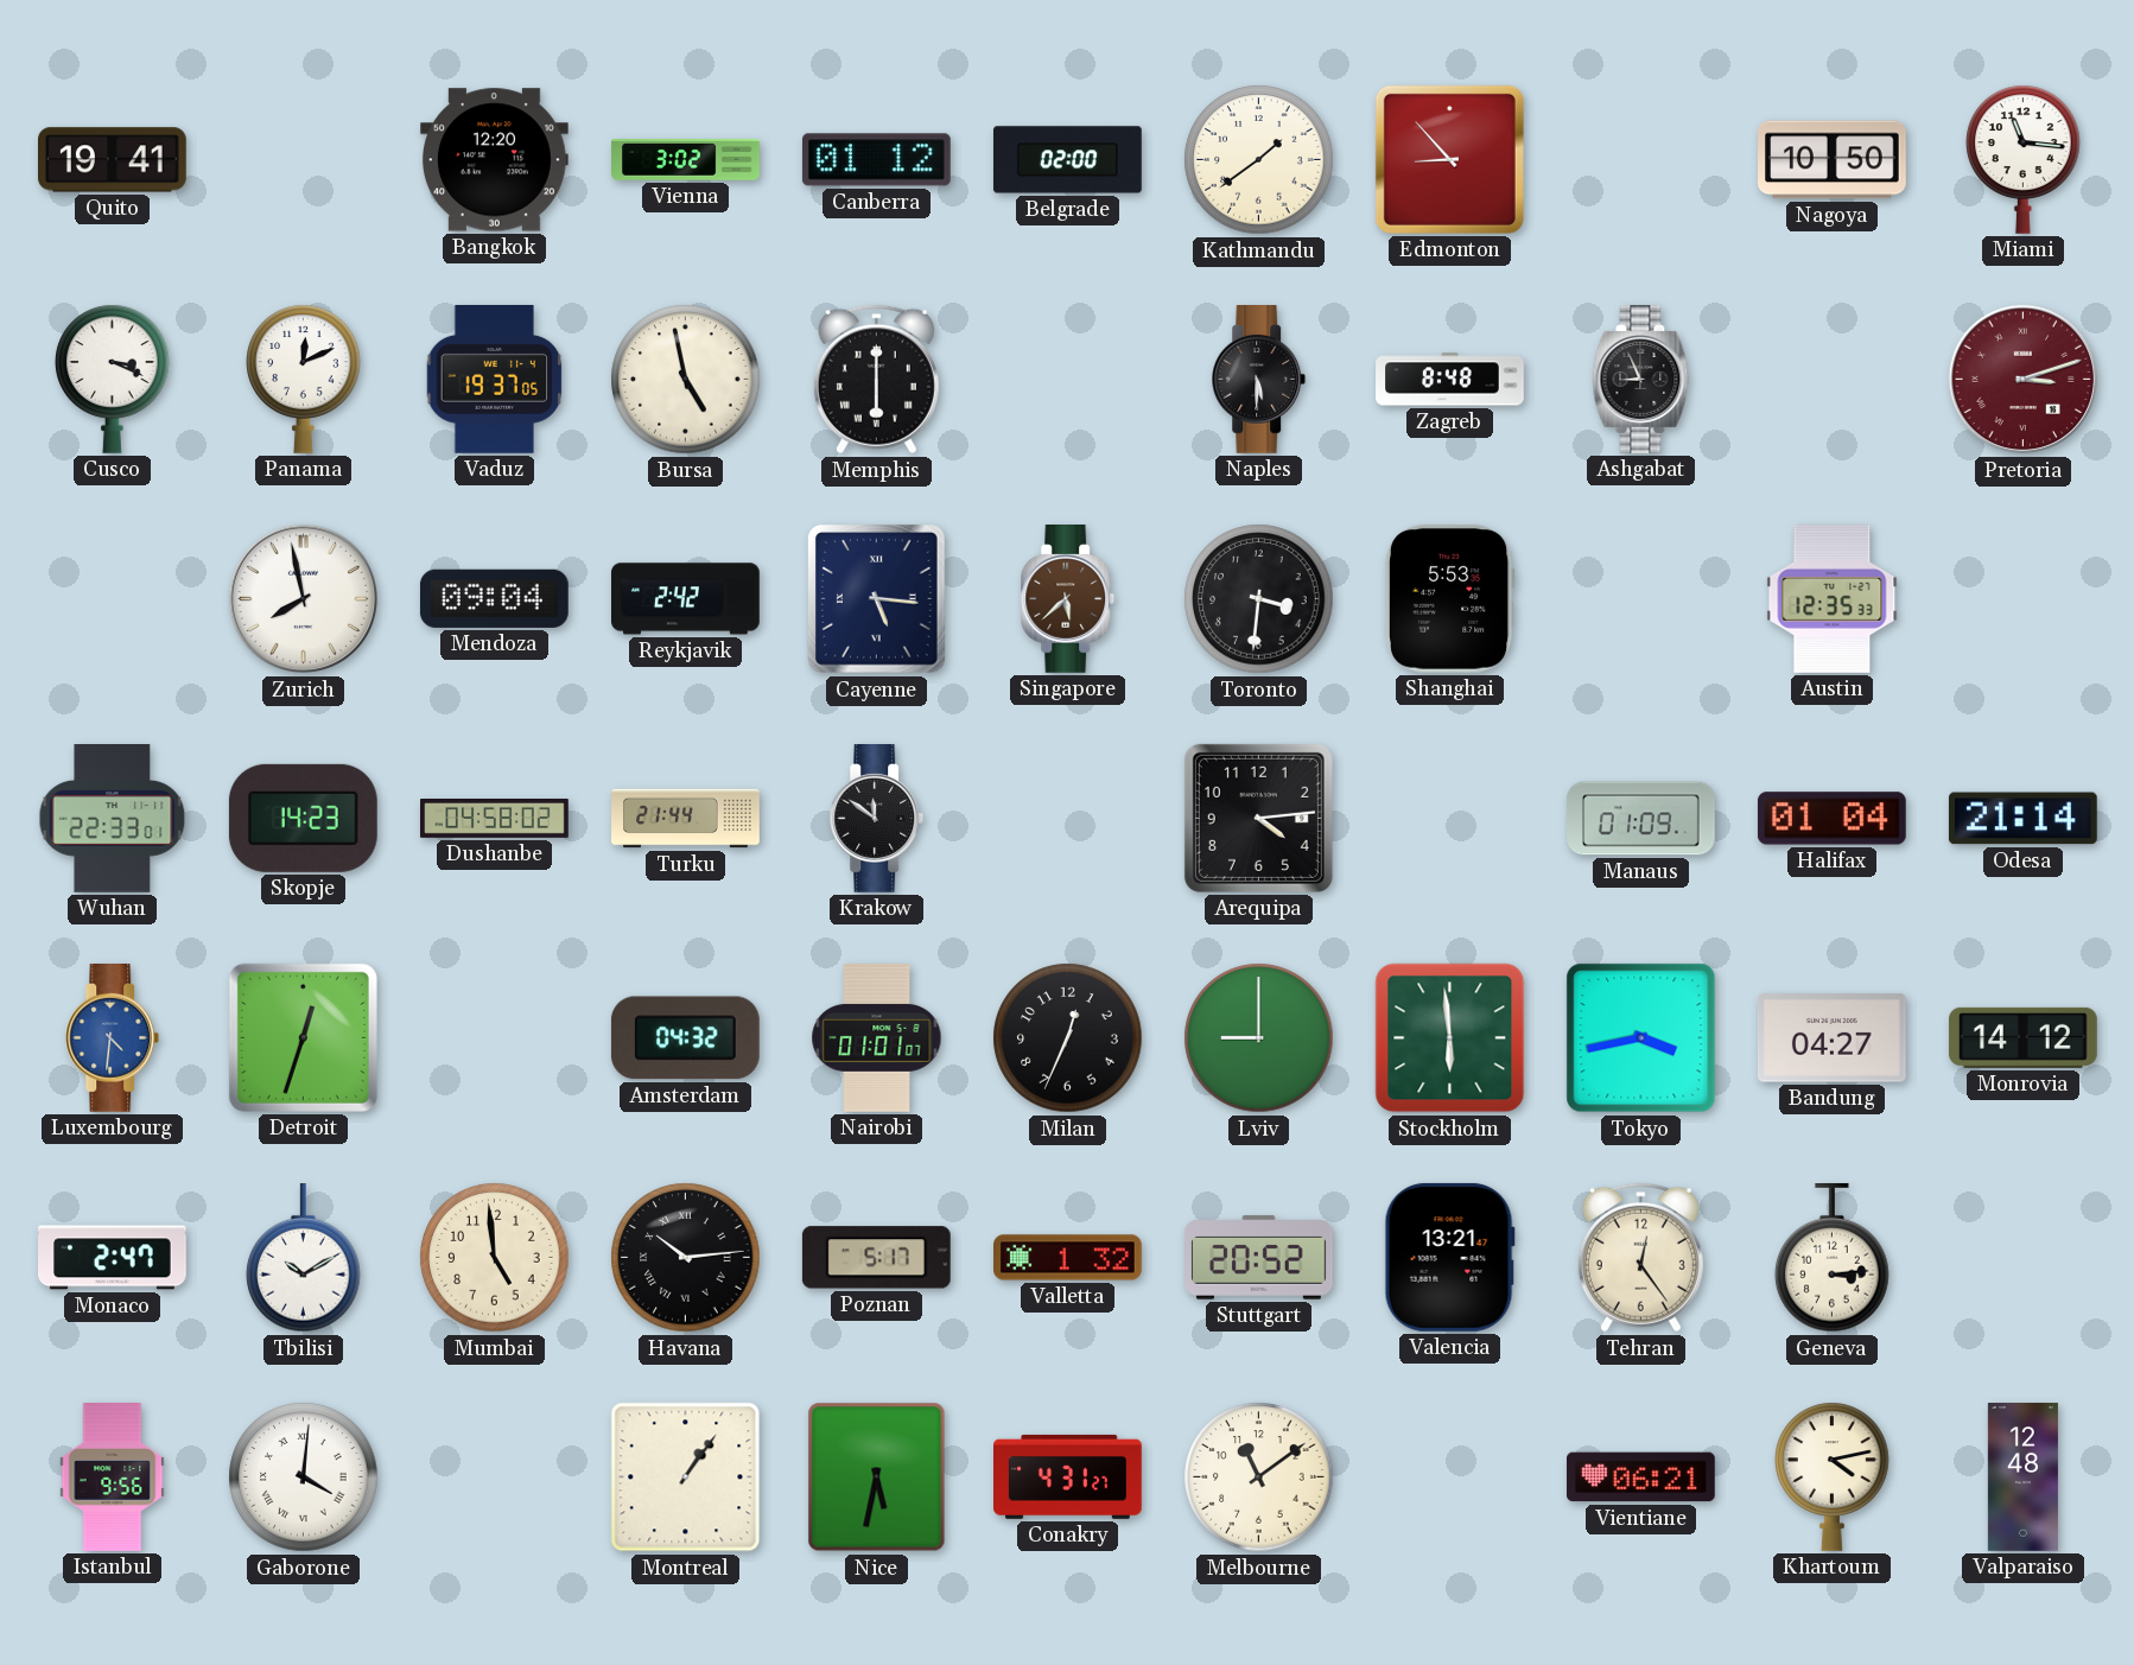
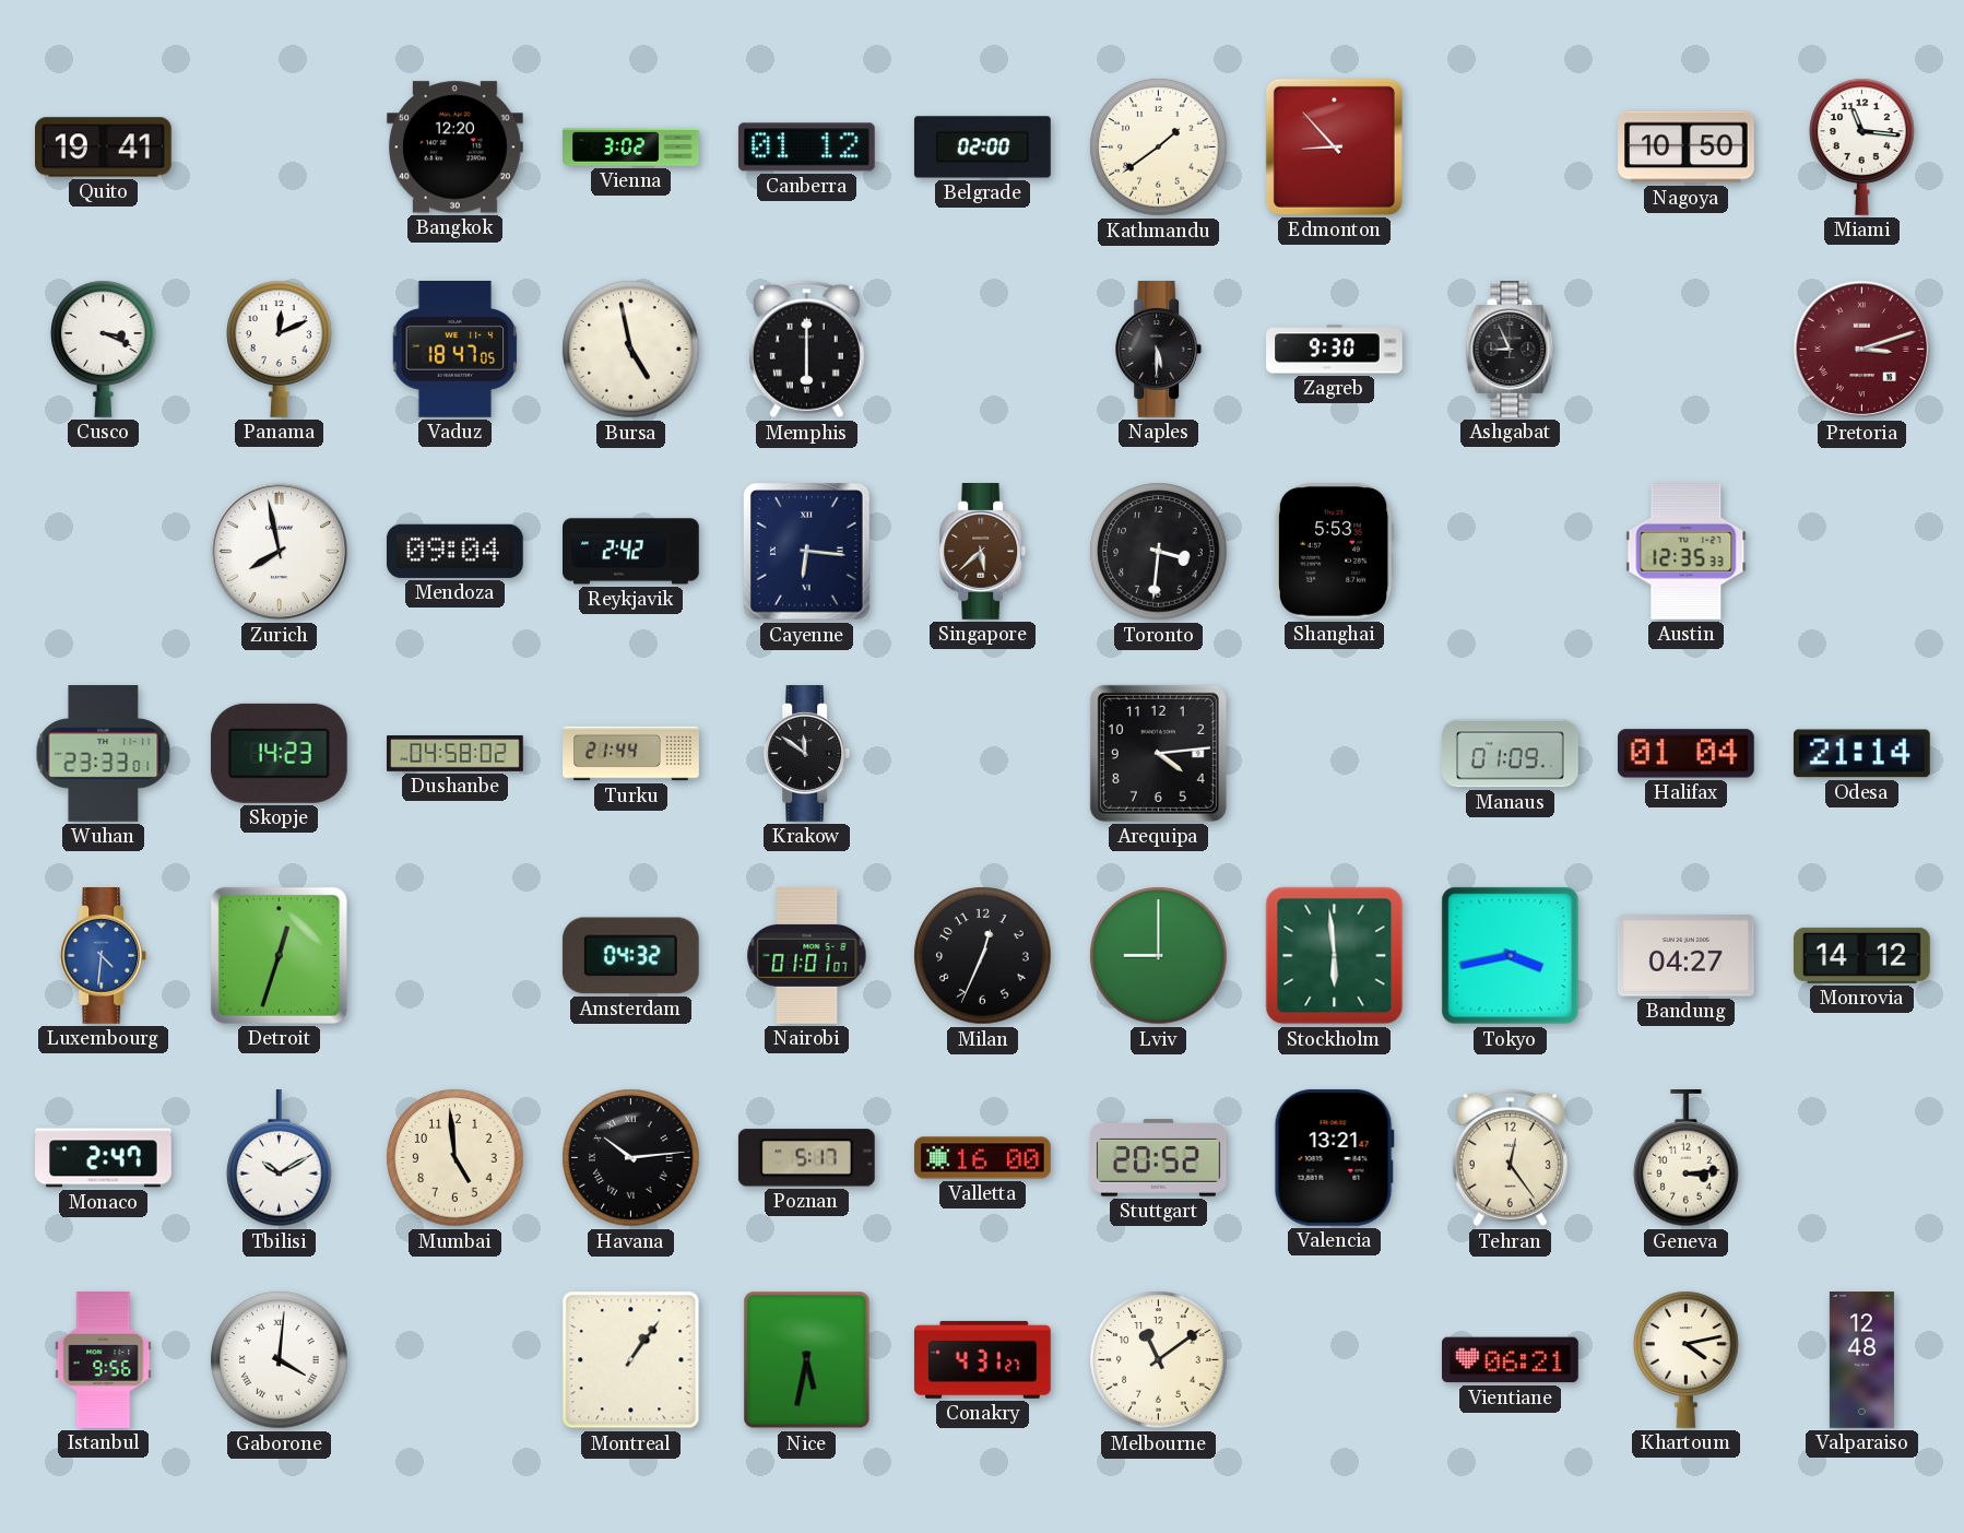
Vaduz: 19:37 -> 18:47
Zagreb: 8:48 -> 9:30
Cayenne: 5:16 -> 6:16
Wuhan: 22:33 -> 23:33
Valletta: 1:32 -> 16:00
